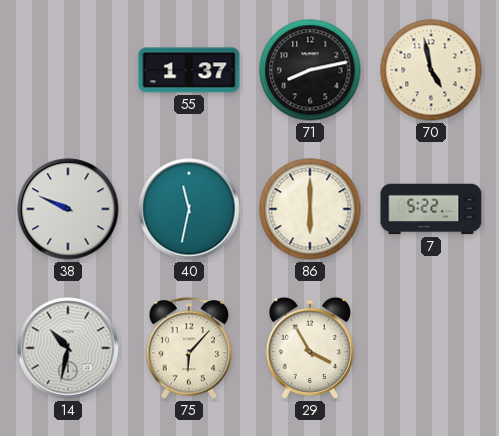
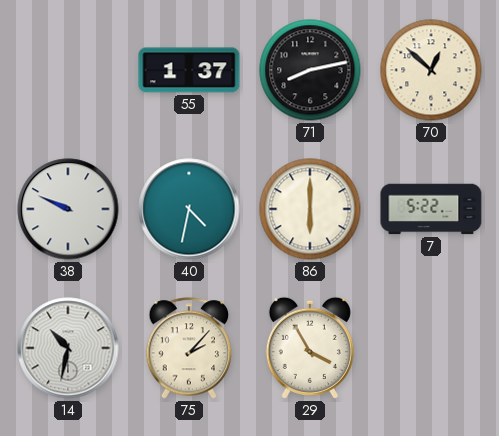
70: 4:58 -> 12:52
40: 11:32 -> 4:32
75: 6:07 -> 2:07
